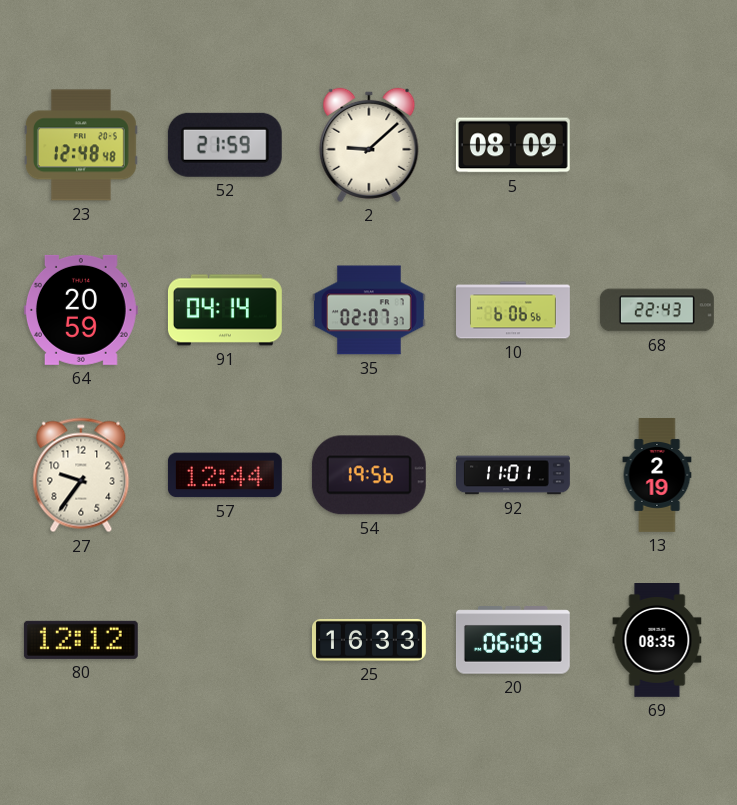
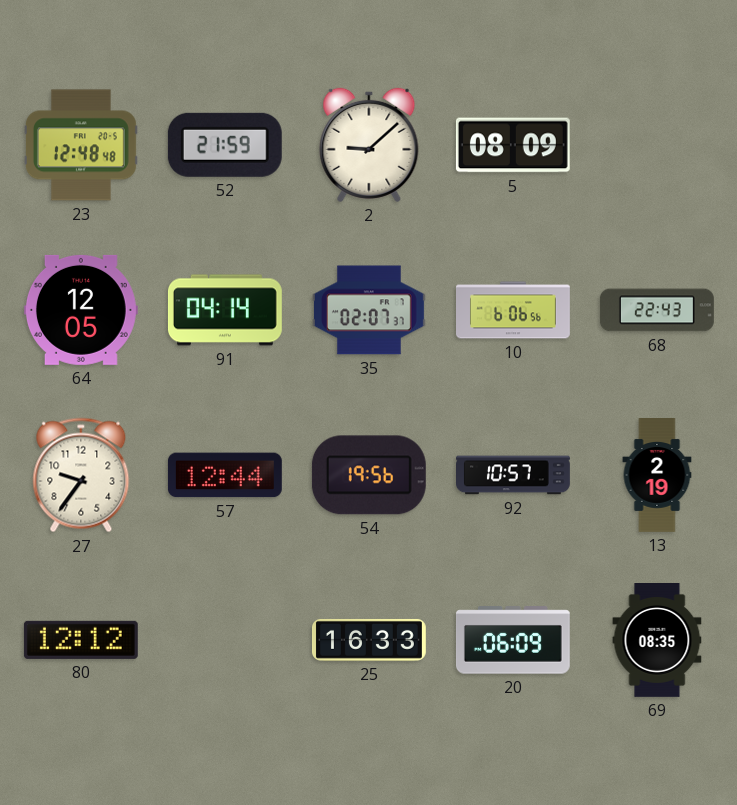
64: 20:59 -> 12:05
92: 11:01 -> 10:57
